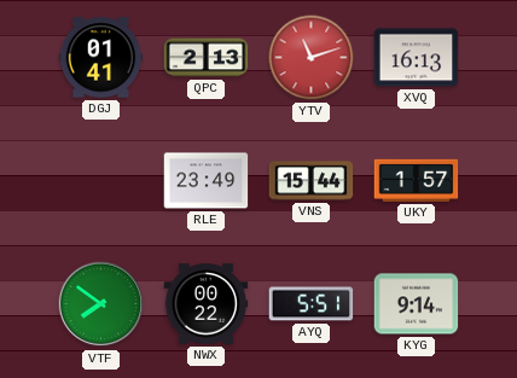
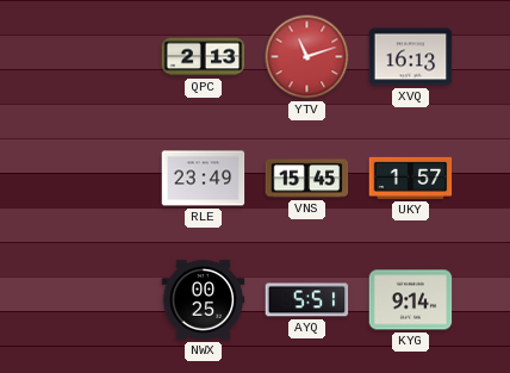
DGJ: 01:41 -> none
VNS: 15:44 -> 15:45
VTF: 7:51 -> none
NWX: 00:22 -> 00:25
